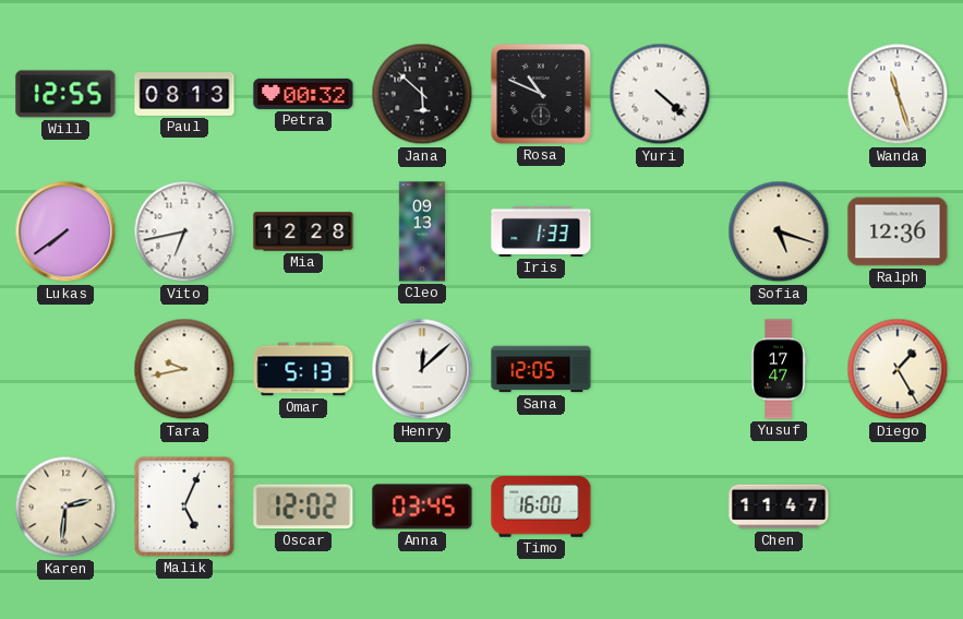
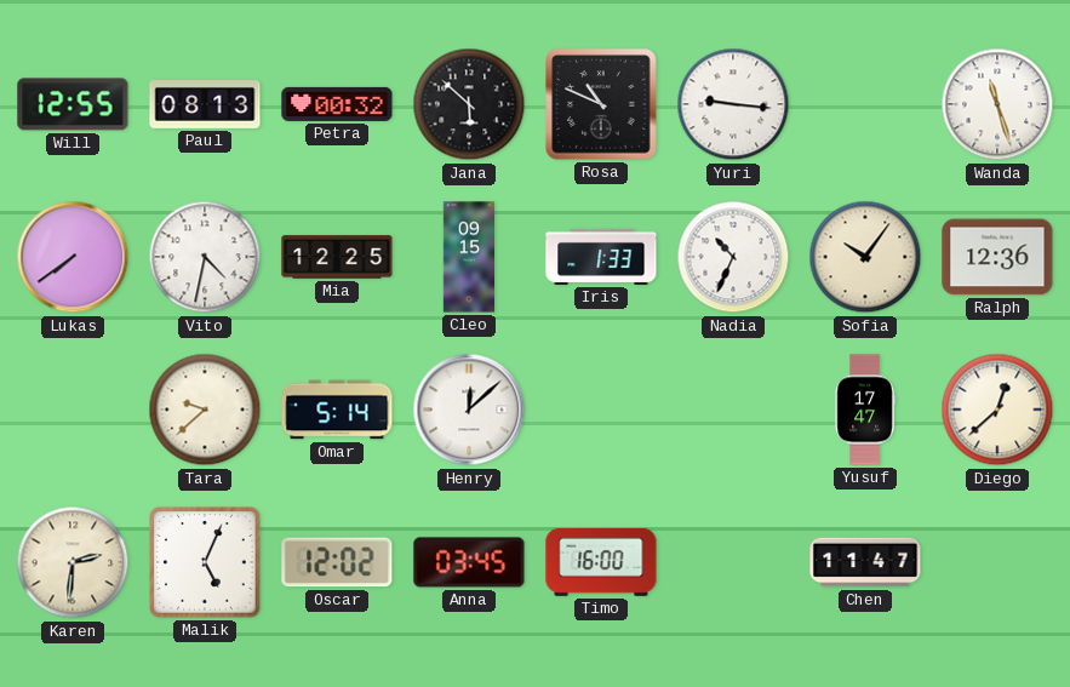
Yuri: 4:22 -> 9:16
Vito: 6:43 -> 4:32
Mia: 12:28 -> 12:25
Cleo: 09:13 -> 09:15
Nadia: none -> 10:34
Sofia: 5:18 -> 10:06
Tara: 9:43 -> 9:38
Omar: 5:13 -> 5:14
Sana: 12:05 -> none
Diego: 1:25 -> 12:38
